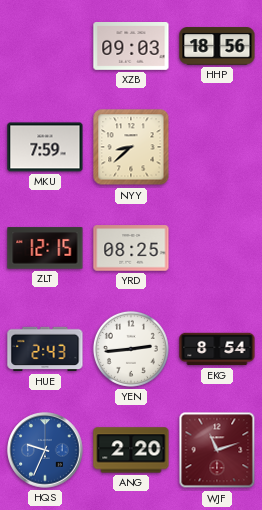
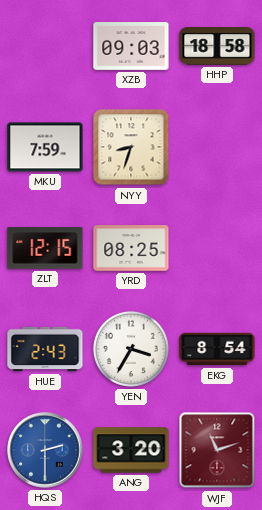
HHP: 18:56 -> 18:58
NYY: 8:38 -> 8:33
YEN: 2:44 -> 3:35
HQS: 9:34 -> 2:30
ANG: 2:20 -> 3:20
